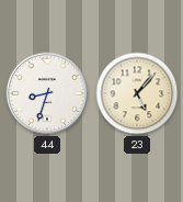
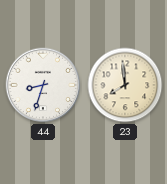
23: 5:07 -> 7:59
